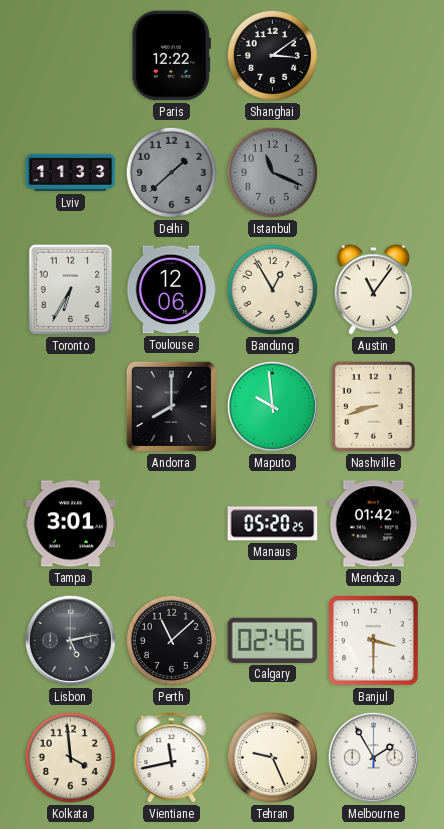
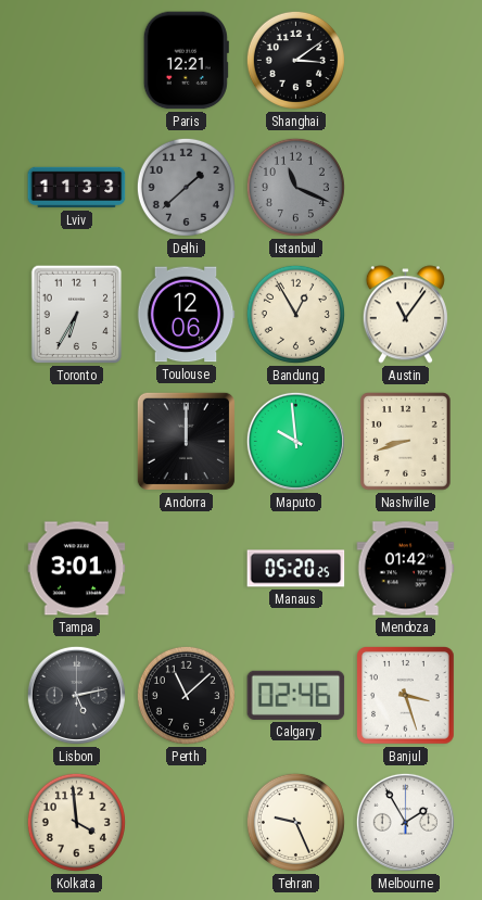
Paris: 12:22 -> 12:21
Andorra: 8:00 -> 12:00
Banjul: 3:30 -> 3:27
Vientiane: 11:43 -> none
